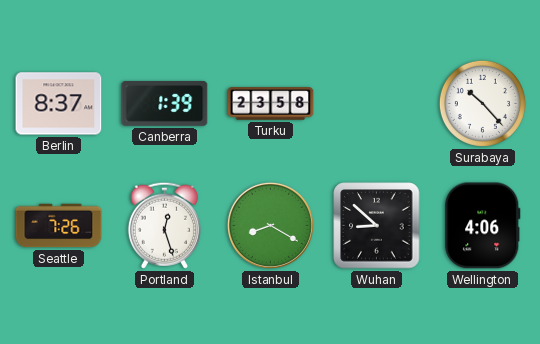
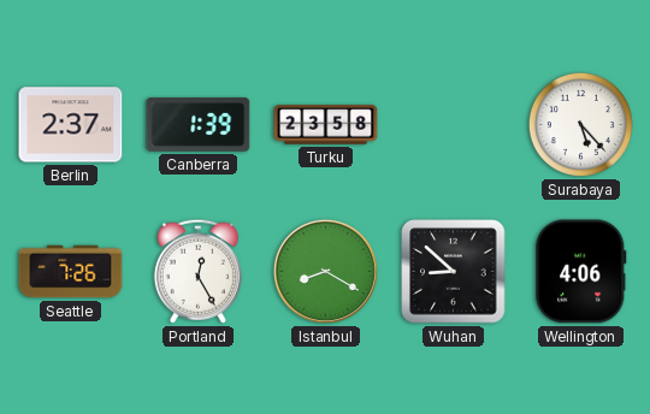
Berlin: 8:37 -> 2:37
Surabaya: 10:23 -> 5:23
Portland: 12:27 -> 12:25
